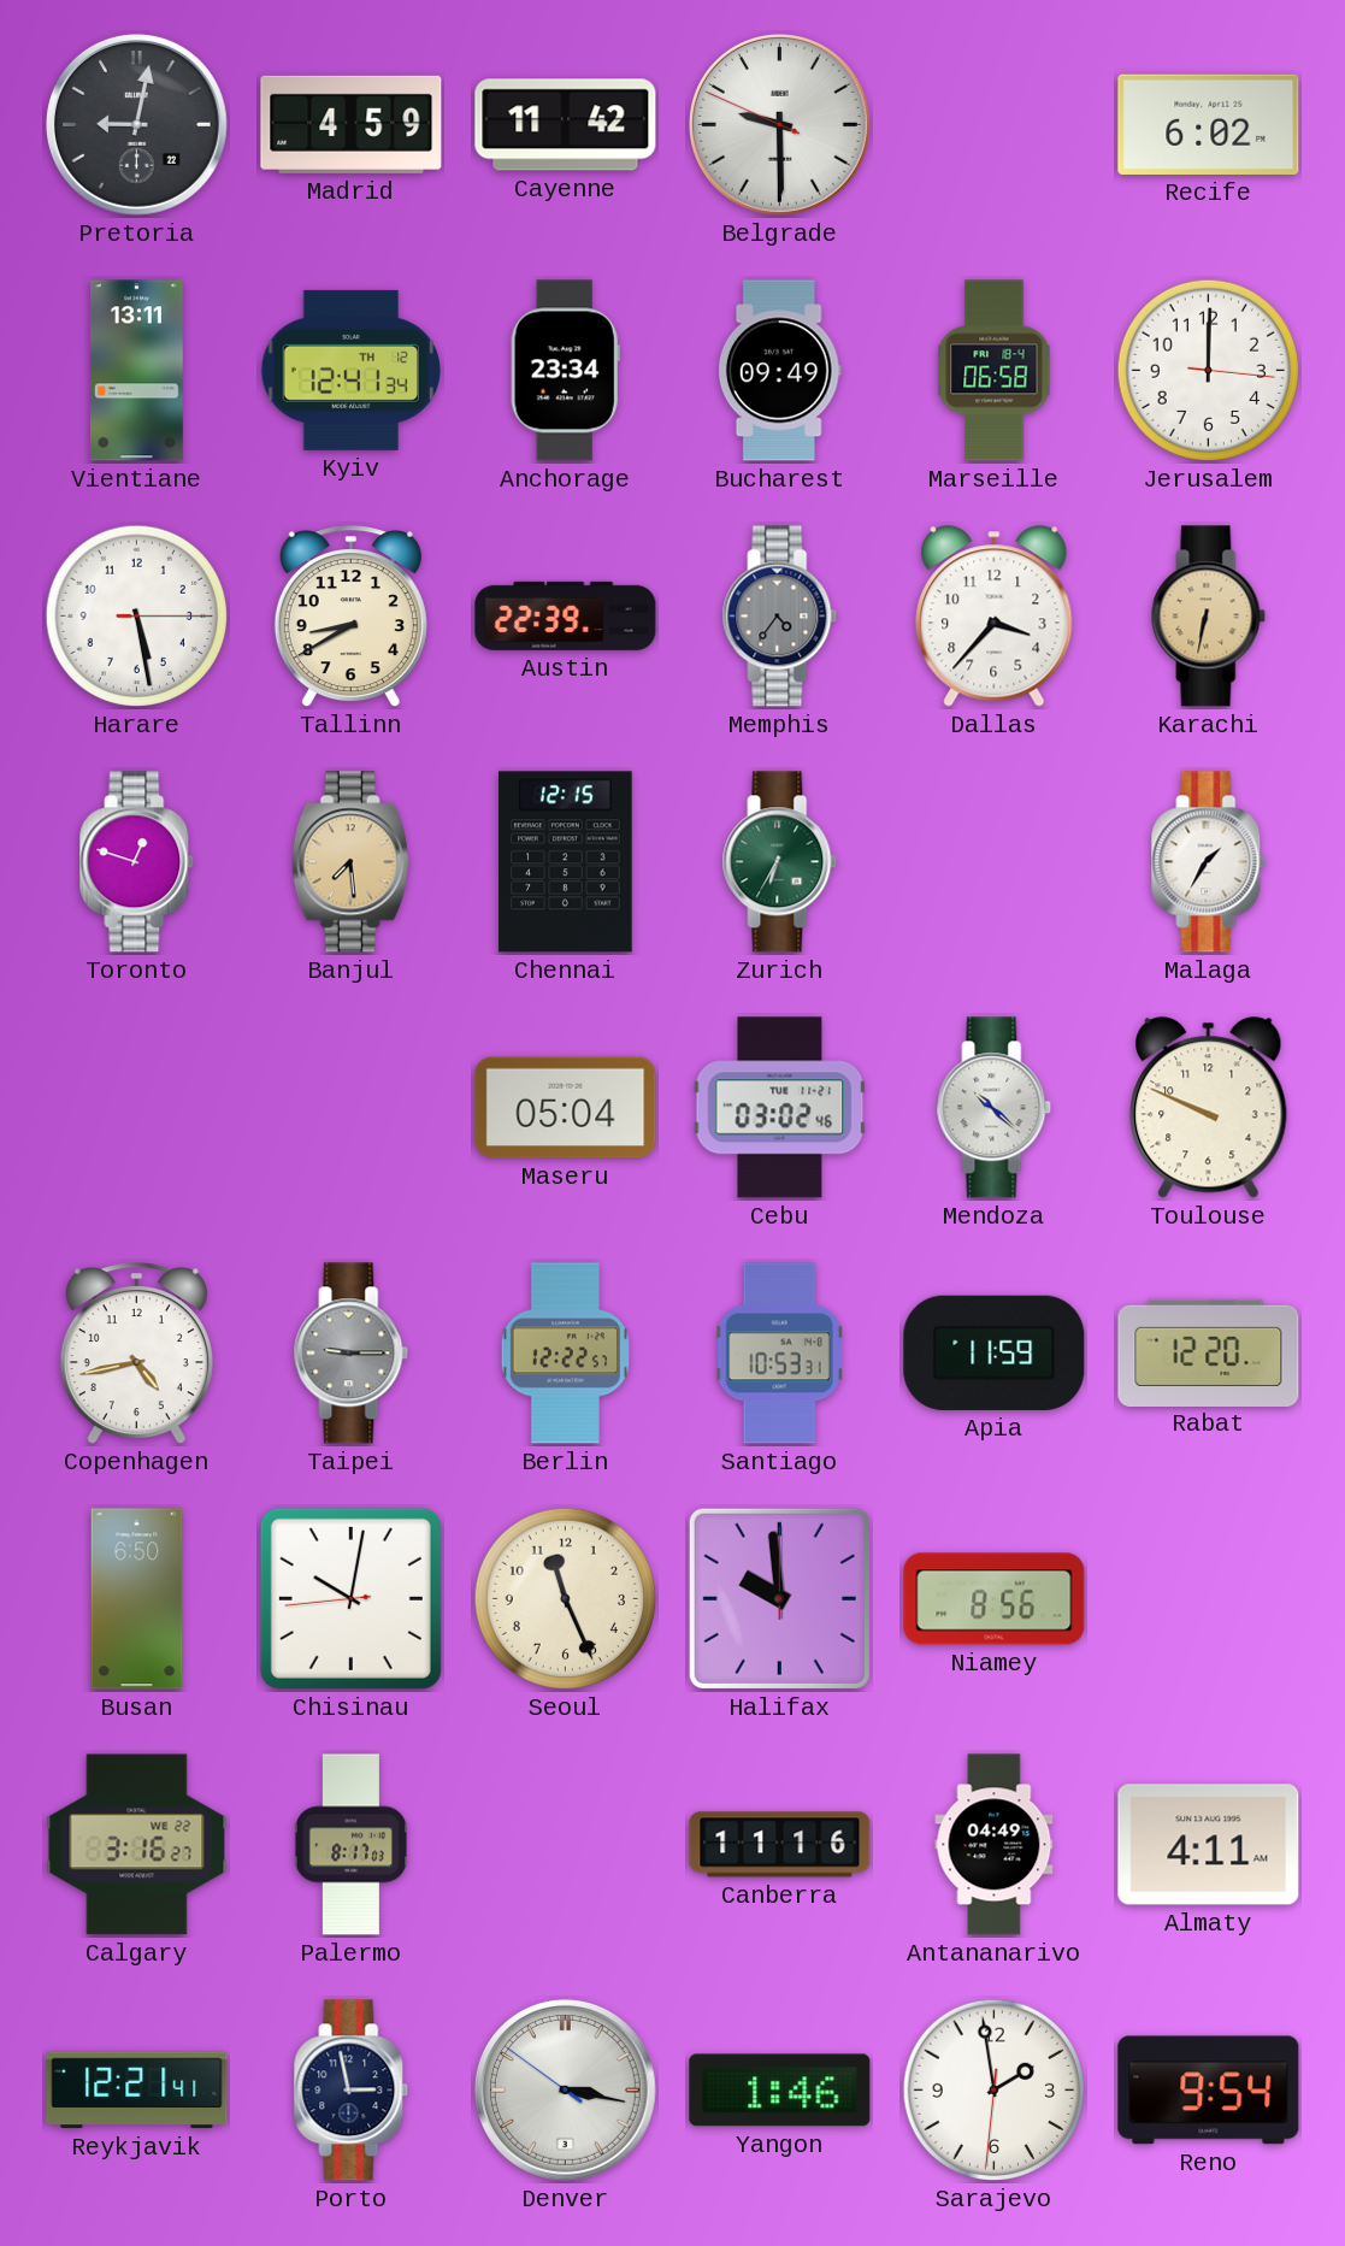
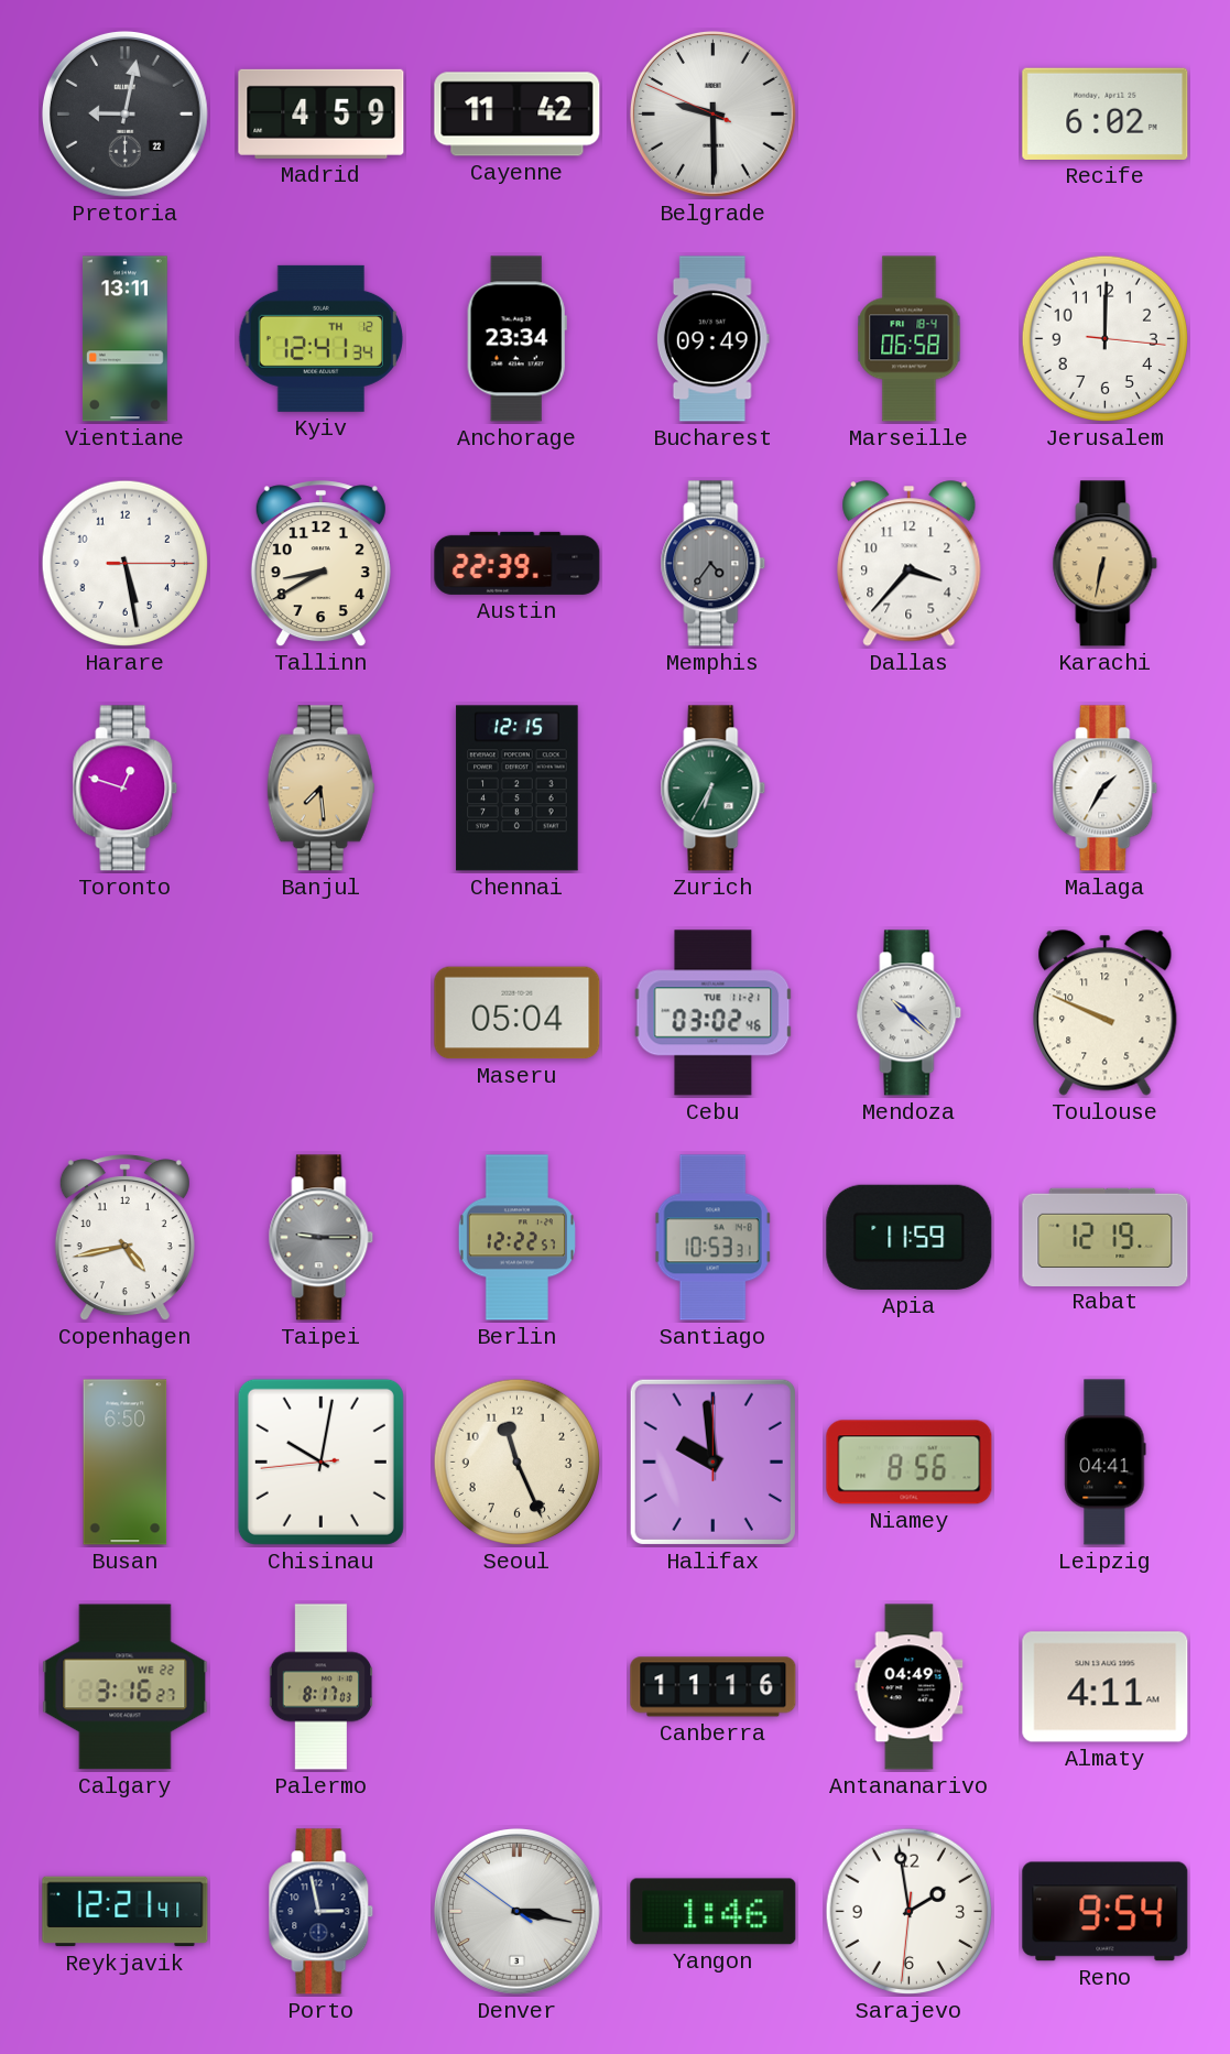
Rabat: 12:20 -> 12:19
Leipzig: none -> 04:41
